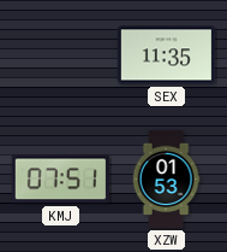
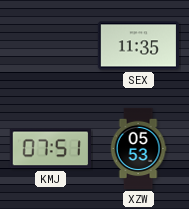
XZW: 01:53 -> 05:53
